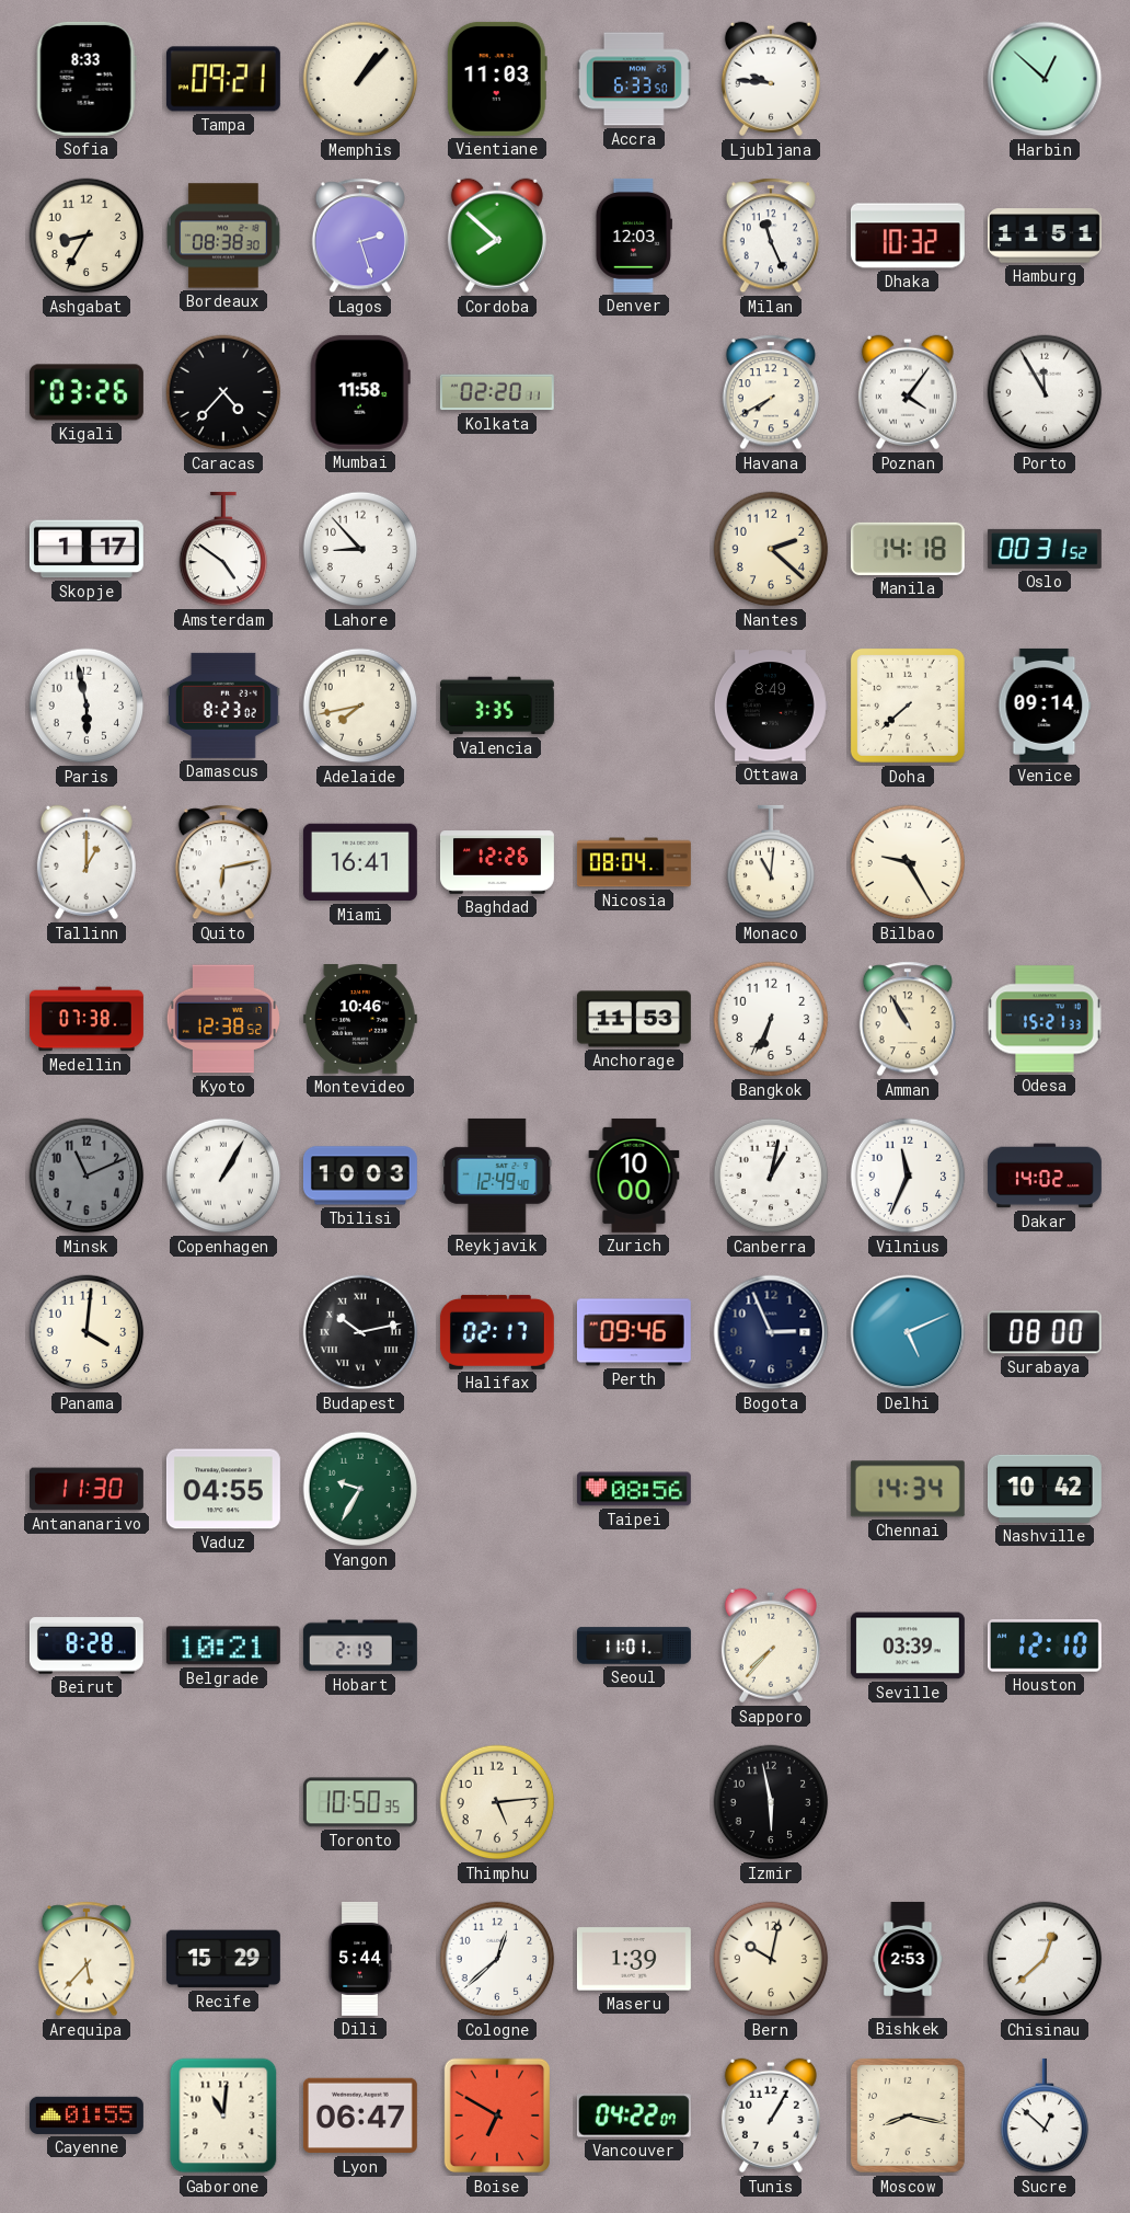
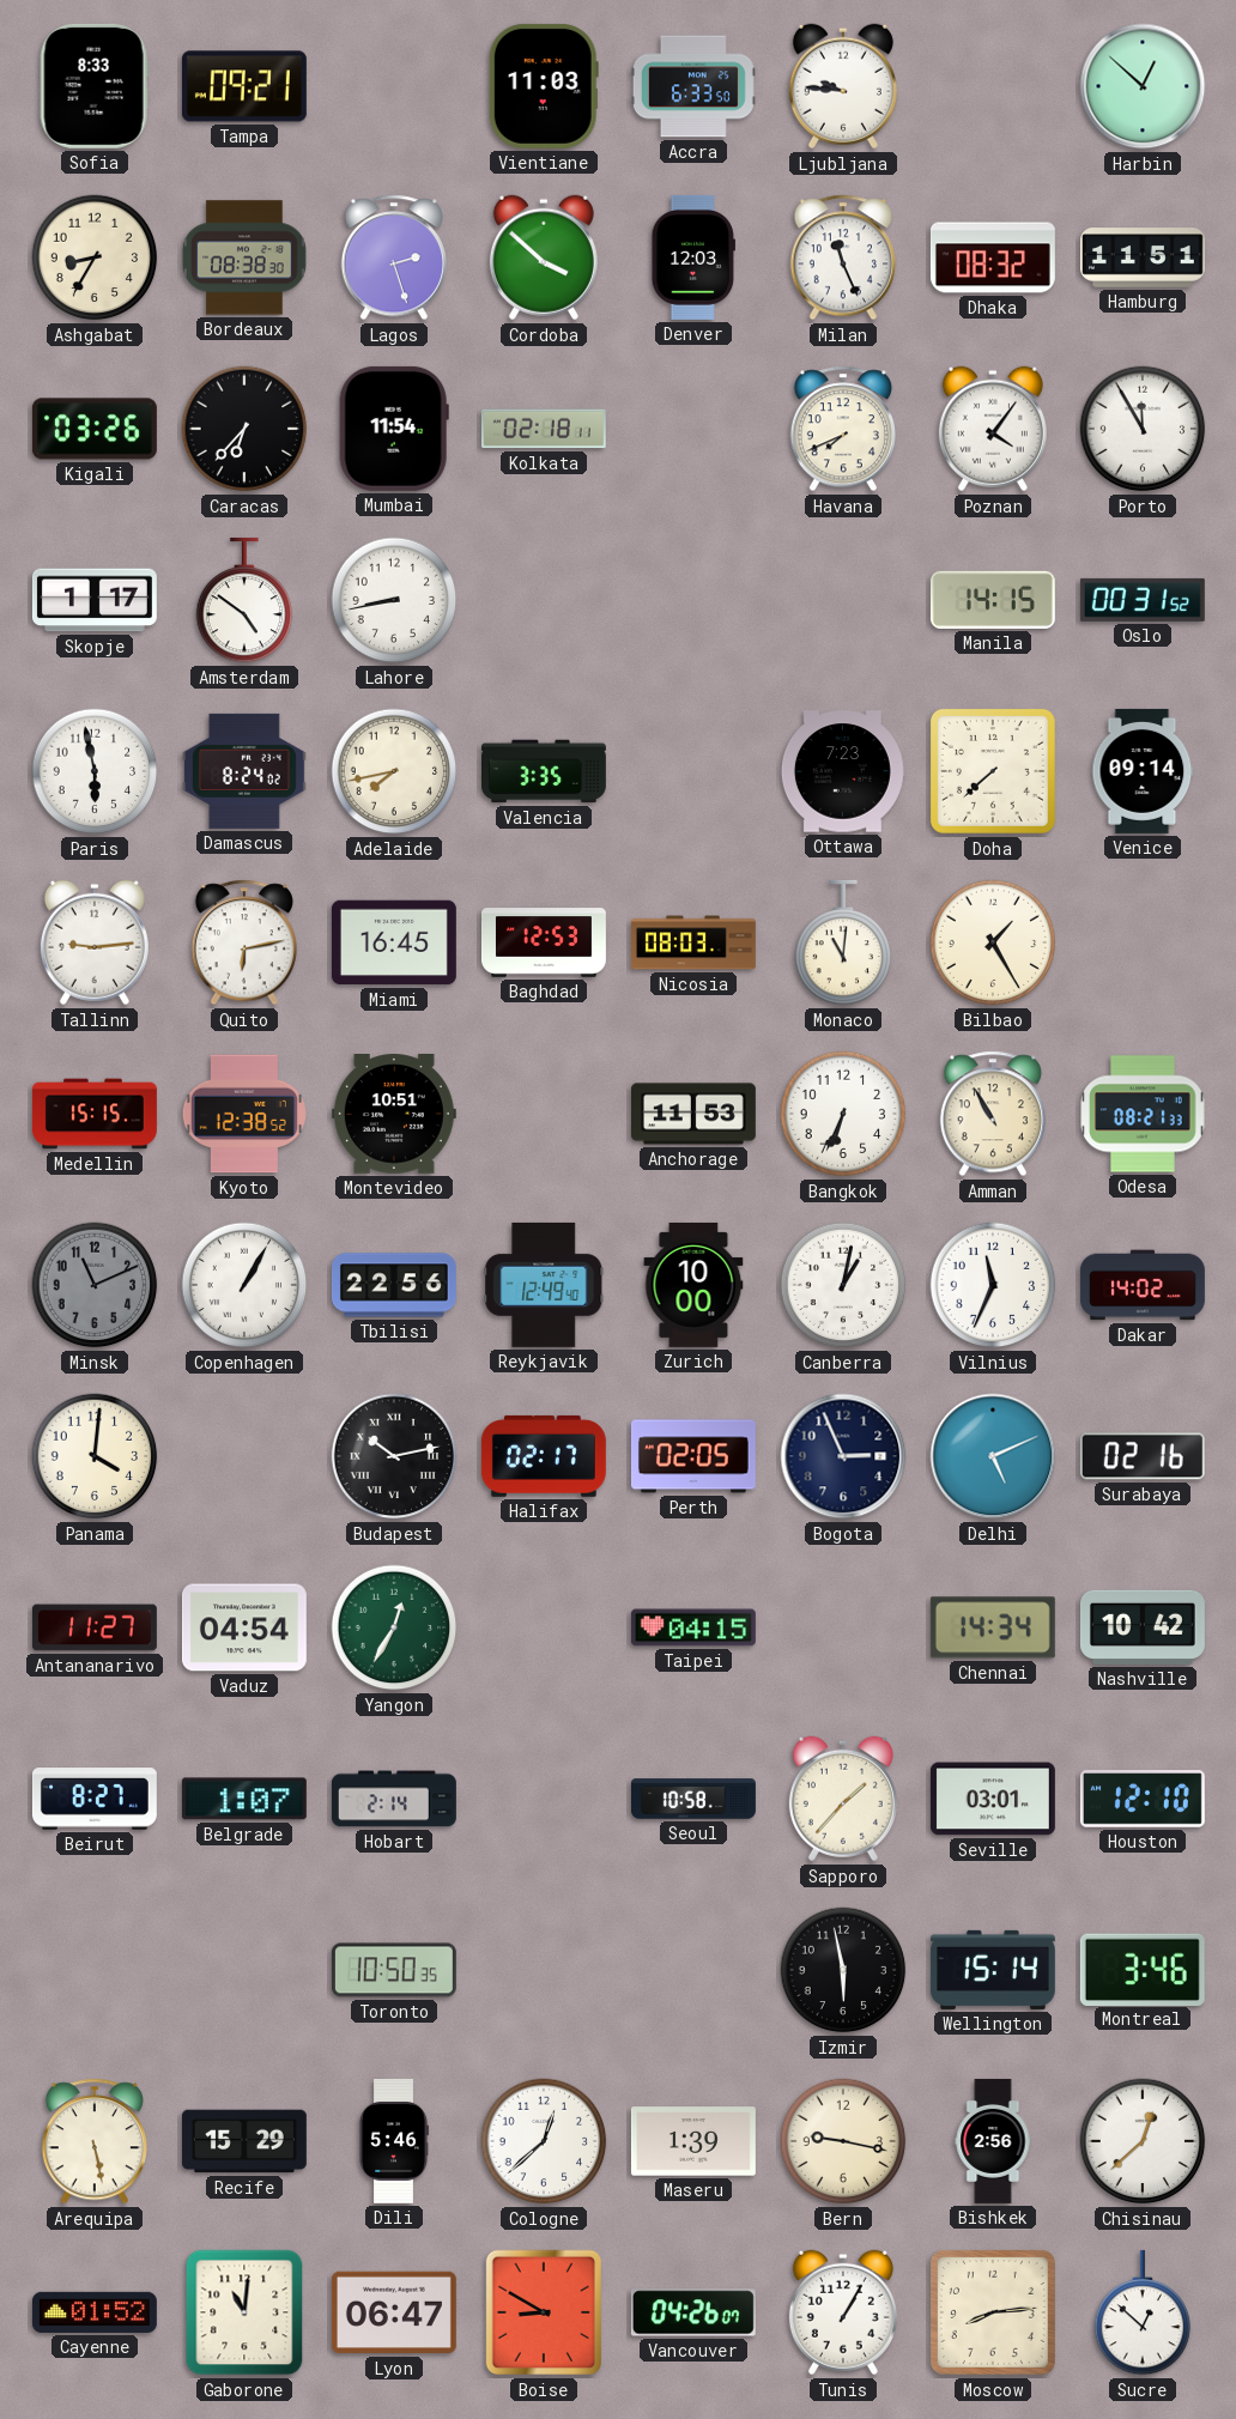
Memphis: 1:07 -> none
Cordoba: 7:52 -> 3:52
Dhaka: 10:32 -> 08:32
Caracas: 4:37 -> 6:37
Mumbai: 11:58 -> 11:54
Kolkata: 02:20 -> 02:18
Havana: 7:40 -> 7:41
Lahore: 8:53 -> 8:43
Nantes: 2:22 -> none
Manila: 14:18 -> 14:15
Damascus: 8:23 -> 8:24
Ottawa: 8:49 -> 7:23
Tallinn: 1:00 -> 9:14
Miami: 16:41 -> 16:45
Baghdad: 12:26 -> 12:53
Nicosia: 08:04 -> 08:03
Bilbao: 9:25 -> 1:25
Medellin: 07:38 -> 15:15
Montevideo: 10:46 -> 10:51
Odesa: 15:21 -> 08:21
Tbilisi: 10:03 -> 22:56
Perth: 09:46 -> 02:05
Surabaya: 08:00 -> 02:16
Antananarivo: 11:30 -> 11:27
Vaduz: 04:55 -> 04:54
Yangon: 9:35 -> 12:35
Taipei: 08:56 -> 04:15
Beirut: 8:28 -> 8:27
Belgrade: 10:21 -> 1:07
Hobart: 2:19 -> 2:14
Seoul: 11:01 -> 10:58
Sapporo: 7:37 -> 1:37
Seville: 03:39 -> 03:01
Thimphu: 5:14 -> none
Wellington: none -> 15:14
Montreal: none -> 3:46
Arequipa: 5:37 -> 5:28
Dili: 5:44 -> 5:46
Bern: 10:02 -> 9:17
Bishkek: 2:53 -> 2:56
Cayenne: 01:55 -> 01:52
Boise: 6:50 -> 8:50
Vancouver: 04:22 -> 04:26
Moscow: 8:17 -> 8:14
